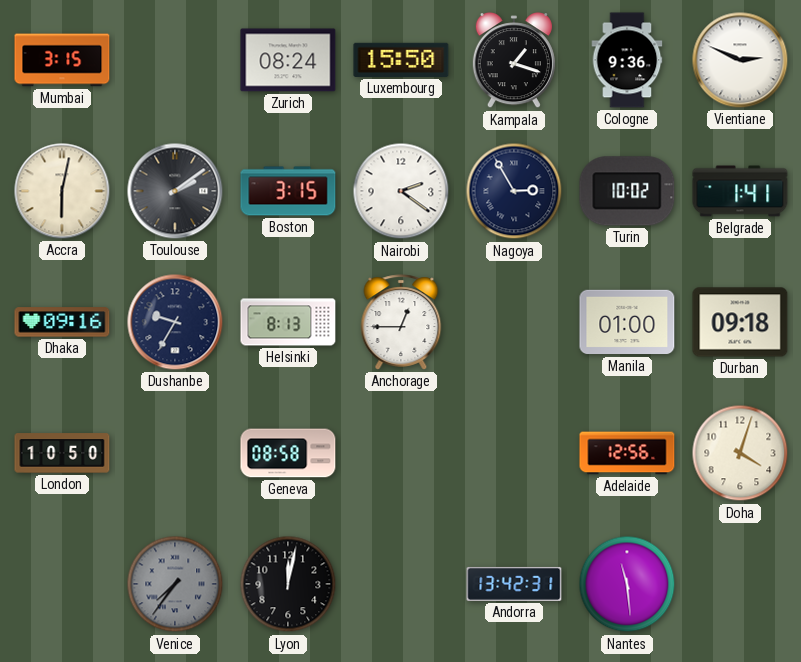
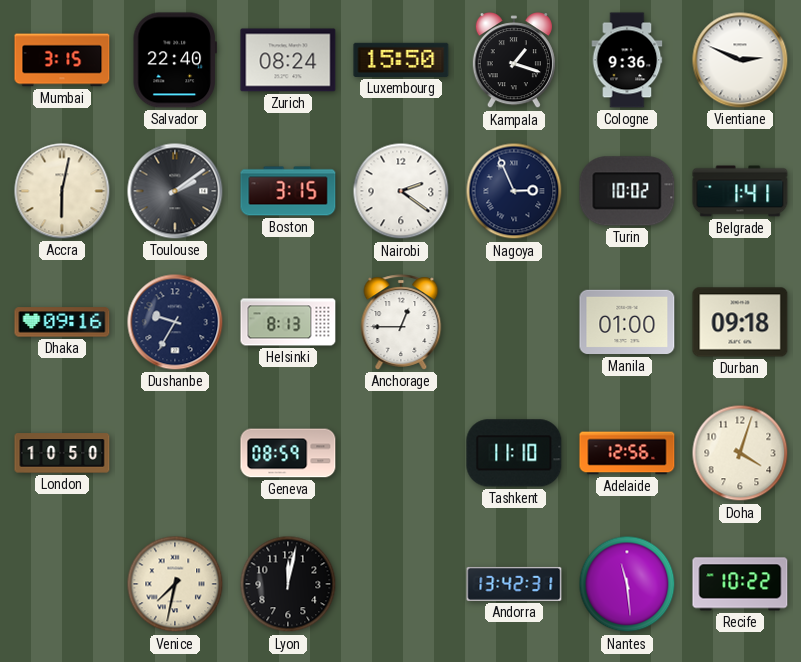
Salvador: none -> 22:40
Nagoya: 2:55 -> 2:56
Geneva: 08:58 -> 08:59
Tashkent: none -> 11:10
Venice: 7:36 -> 7:32
Venice dial: grey -> cream
Recife: none -> 10:22
